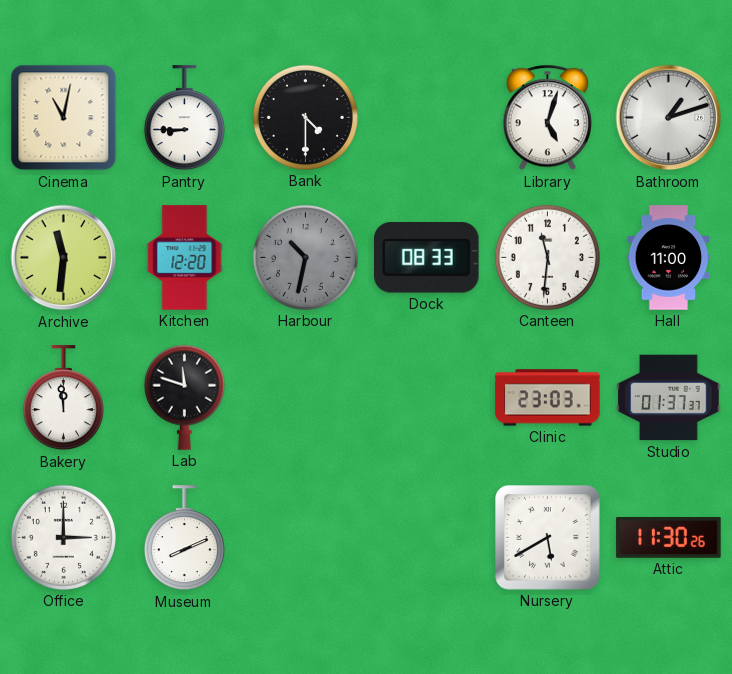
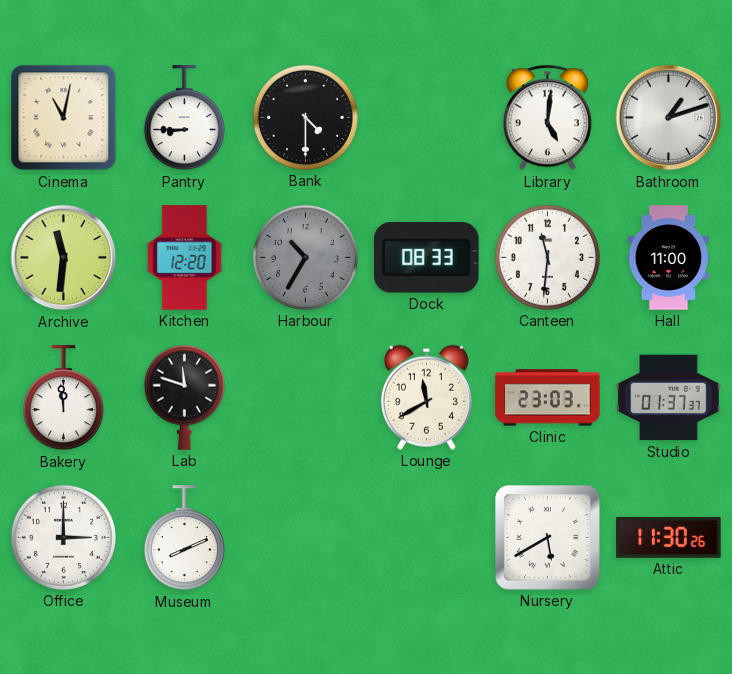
Library: 5:03 -> 5:01
Harbour: 10:32 -> 10:35
Lounge: none -> 11:40
